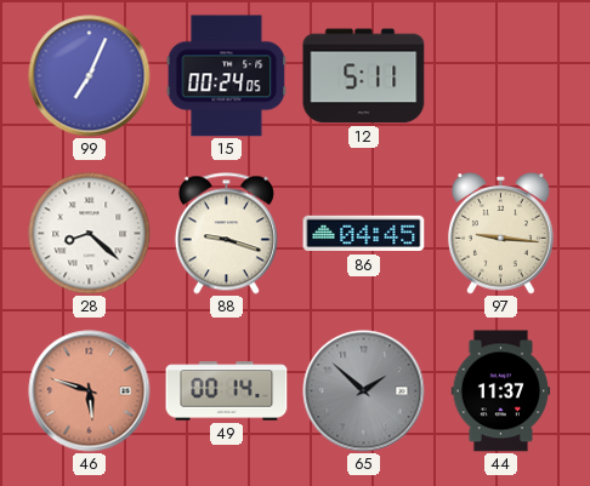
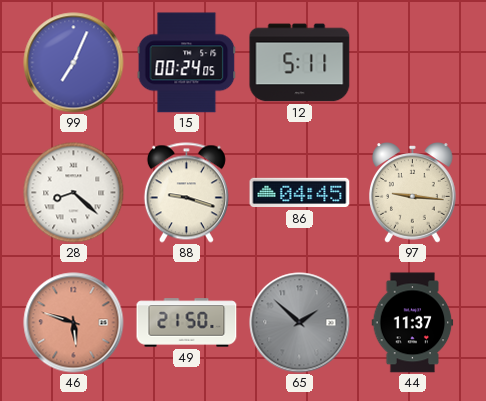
49: 00:14 -> 21:50
